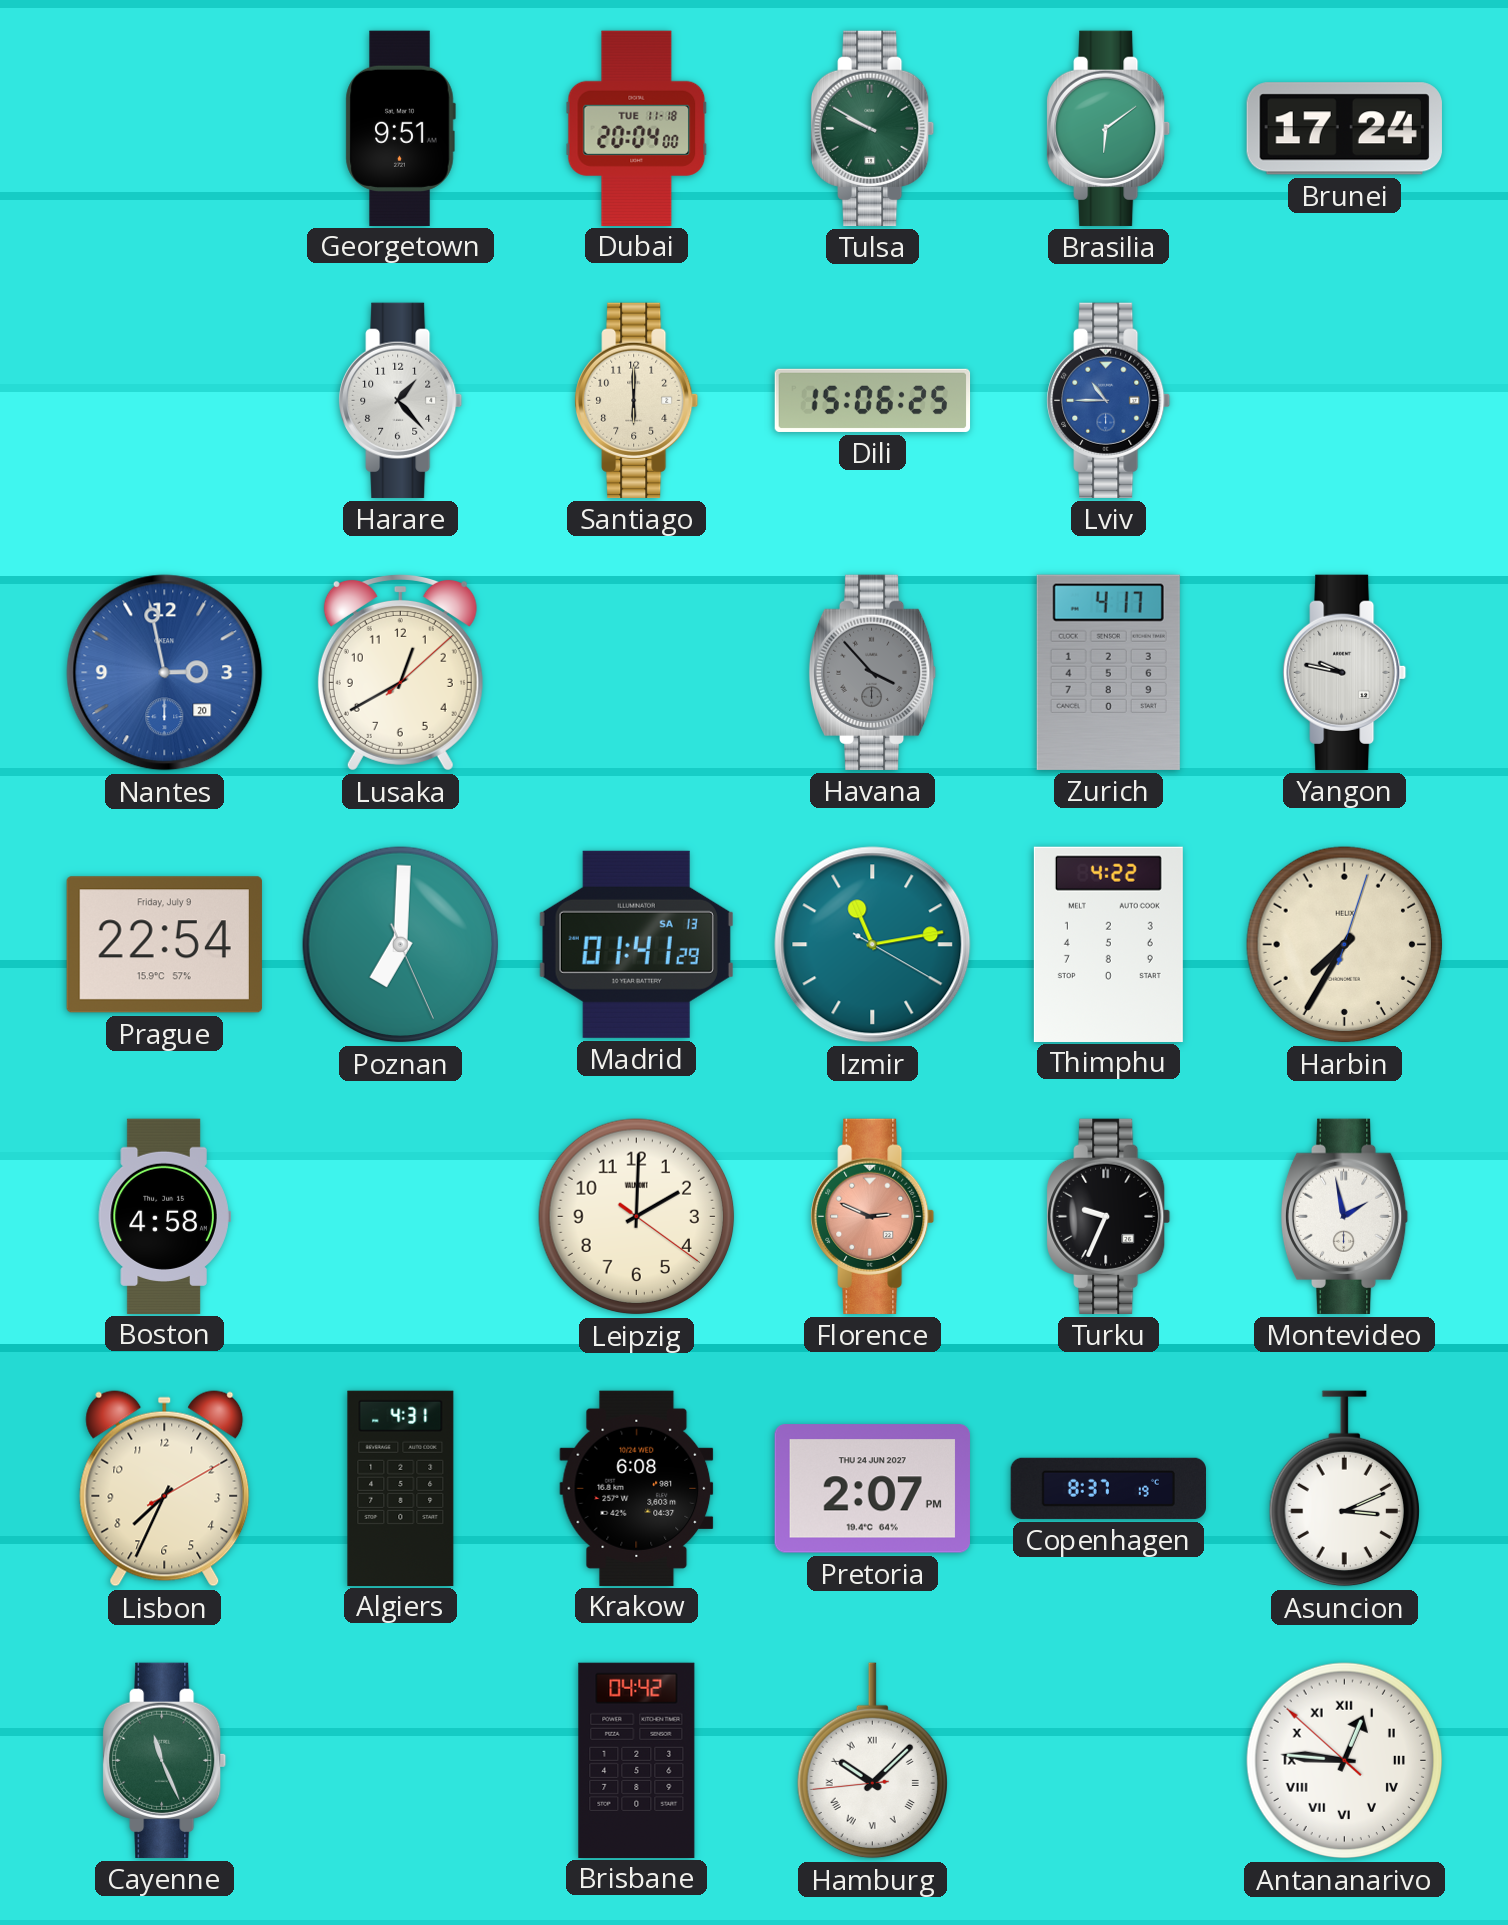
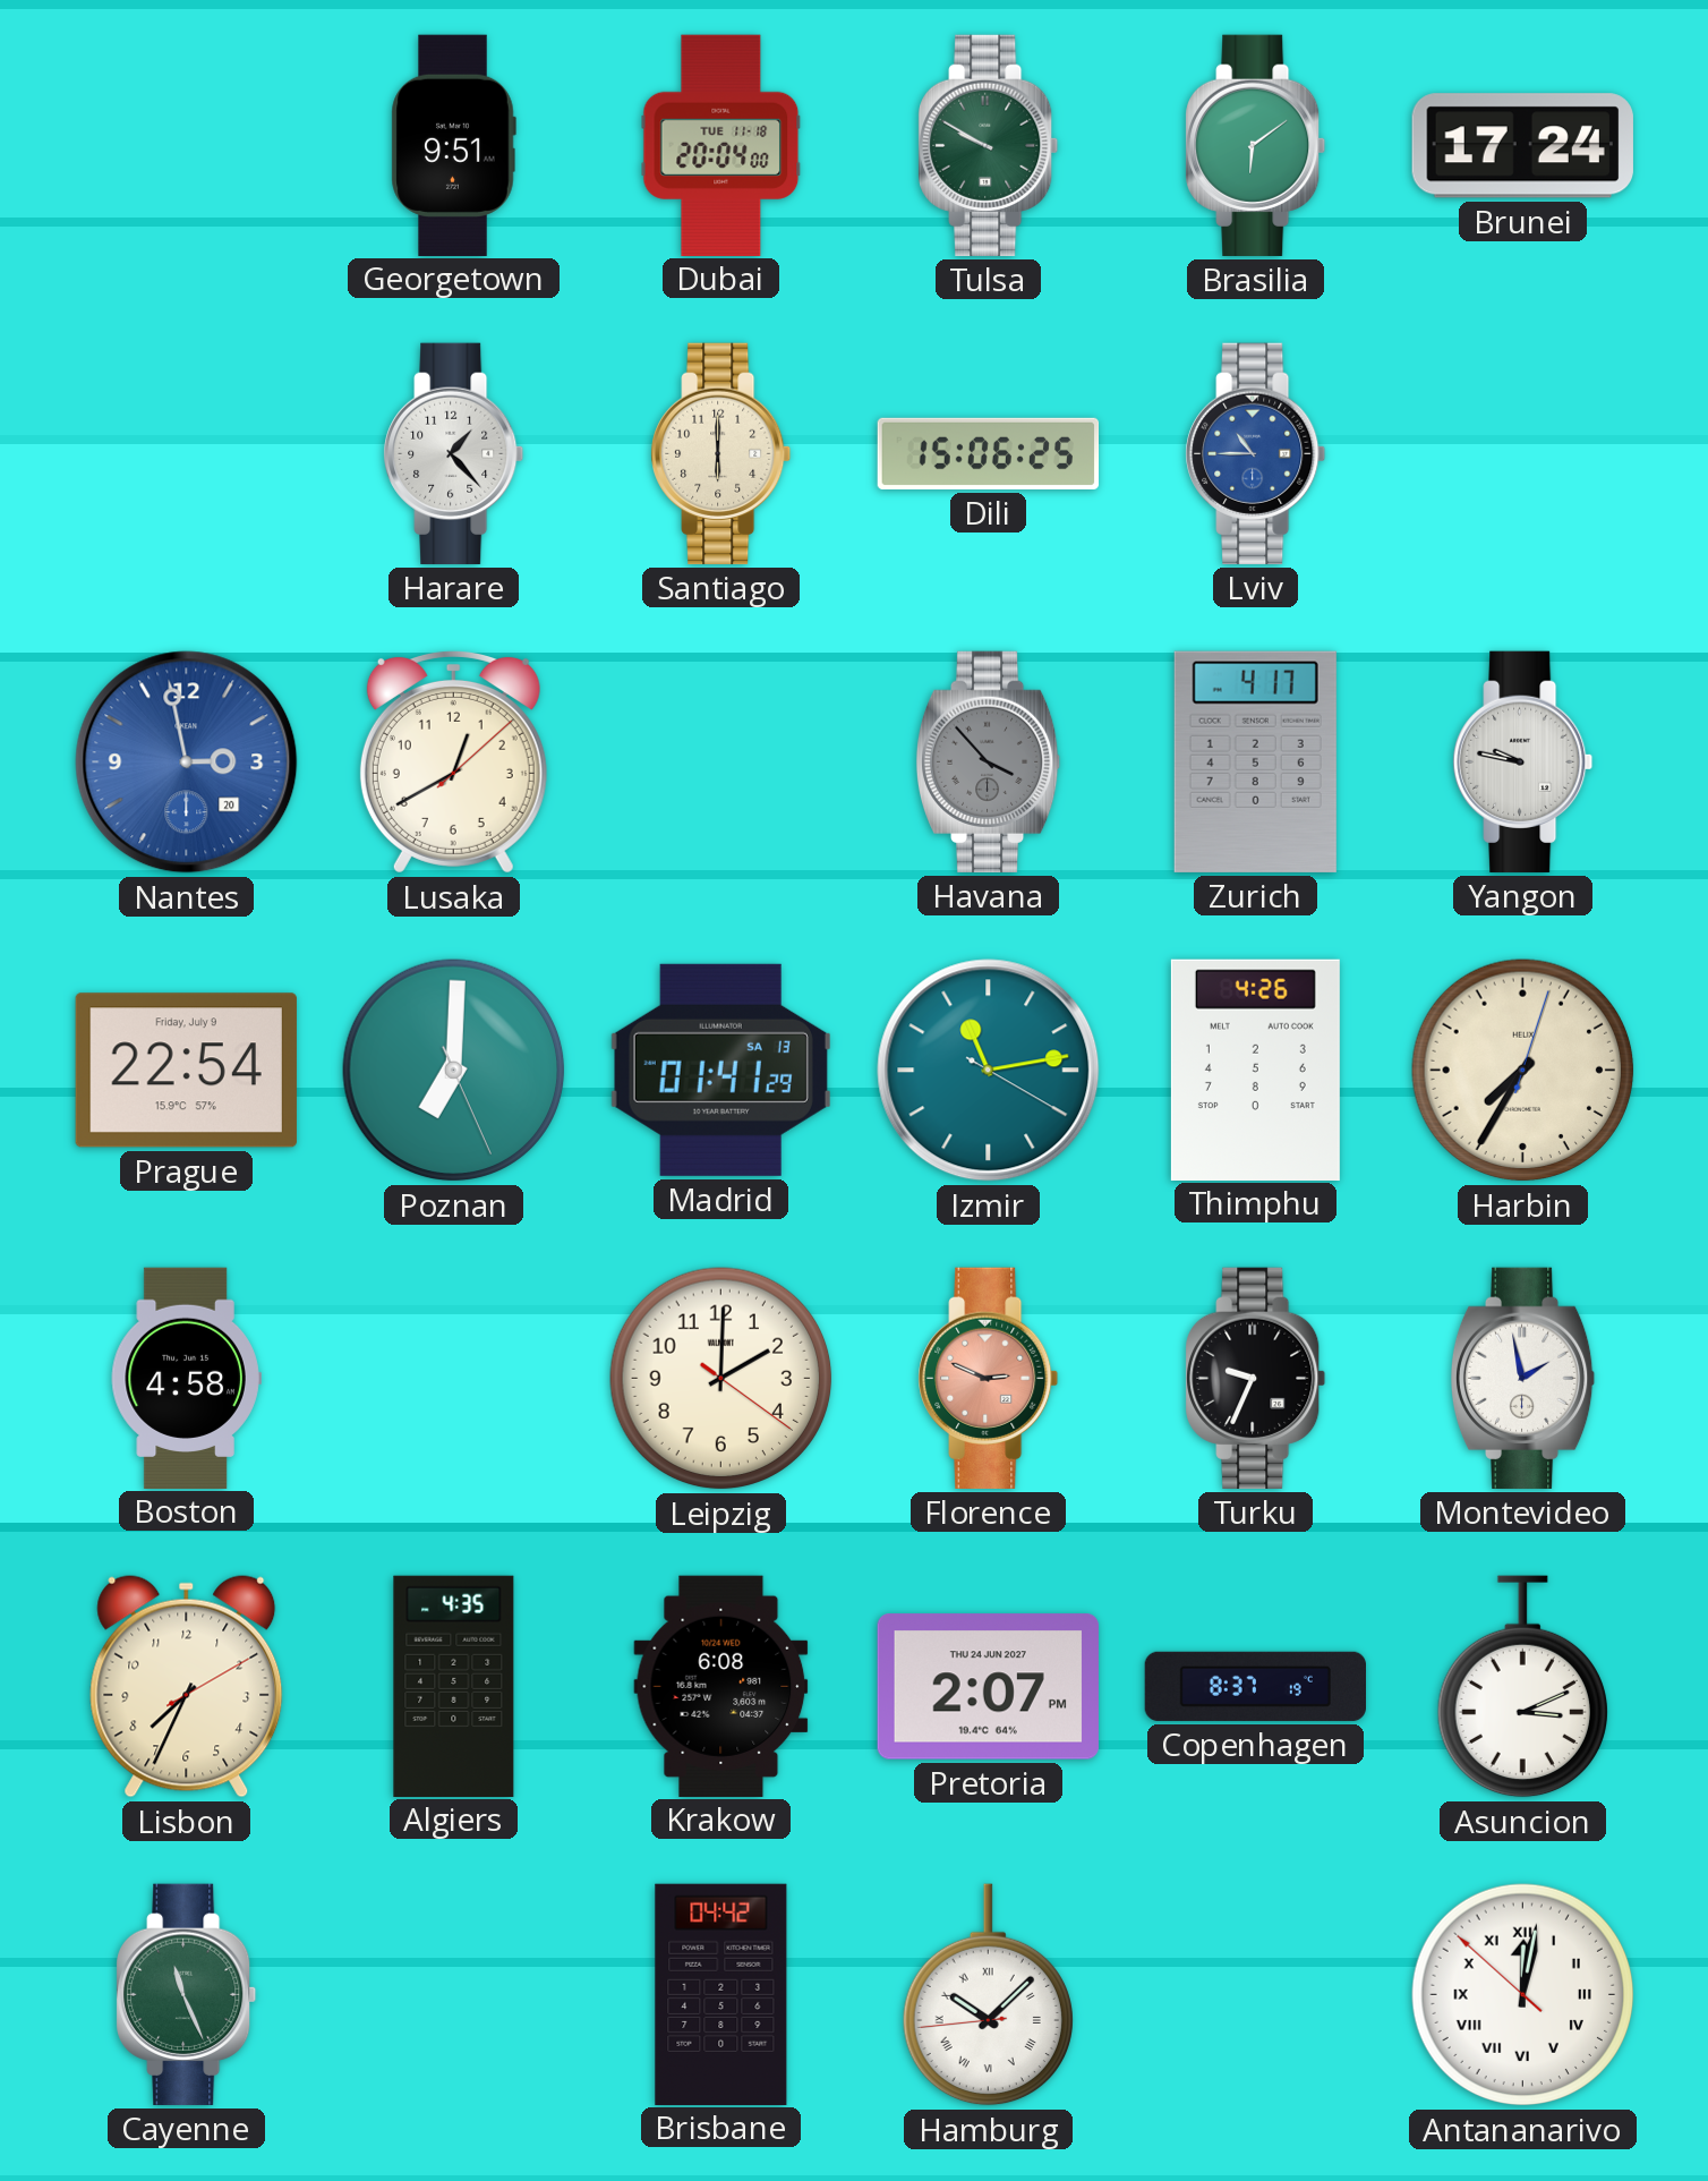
Thimphu: 4:22 -> 4:26
Algiers: 4:31 -> 4:35
Antananarivo: 12:45 -> 12:01
